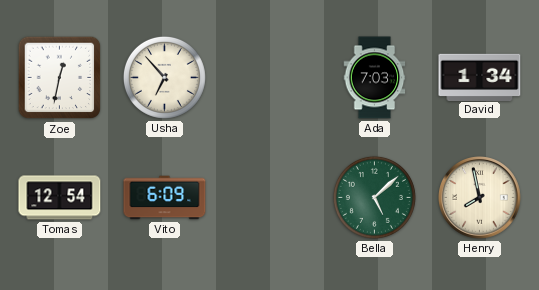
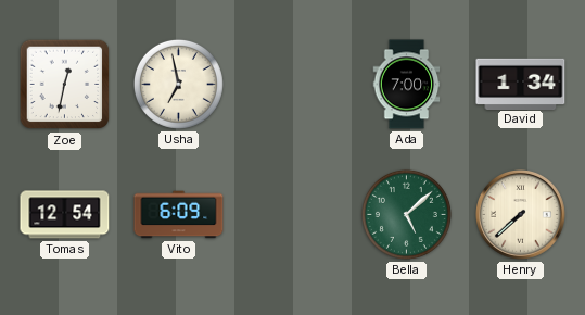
Usha: 6:53 -> 6:58
Ada: 7:03 -> 7:00
Henry: 7:58 -> 7:38
